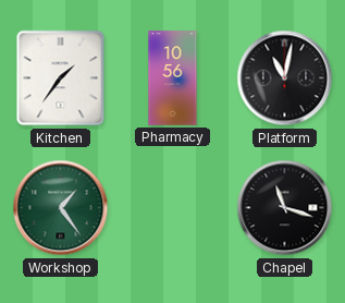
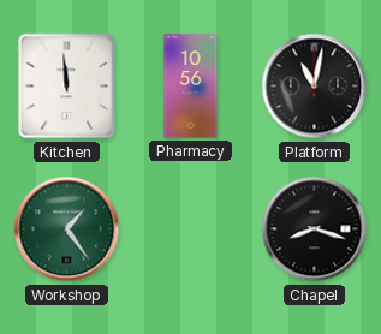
Kitchen: 1:36 -> 11:59
Chapel: 11:18 -> 8:18
